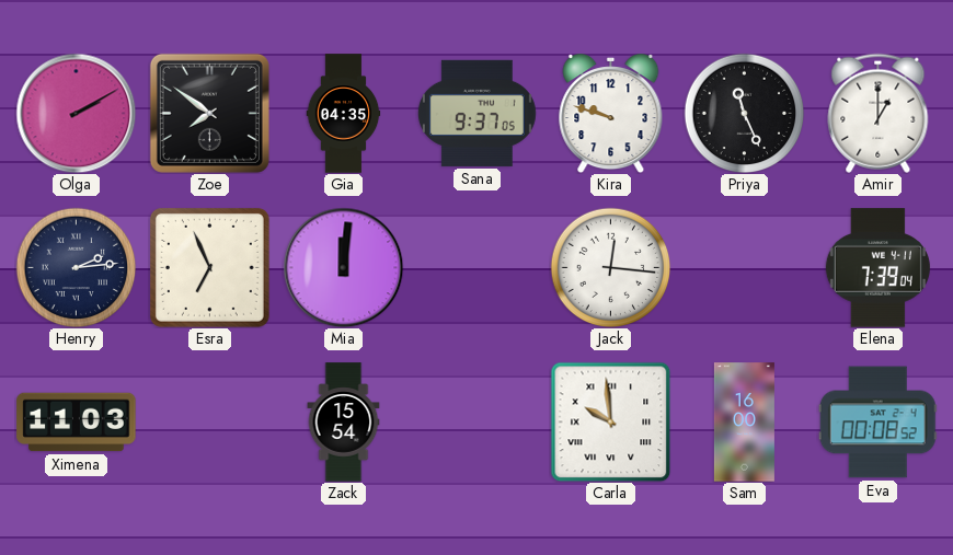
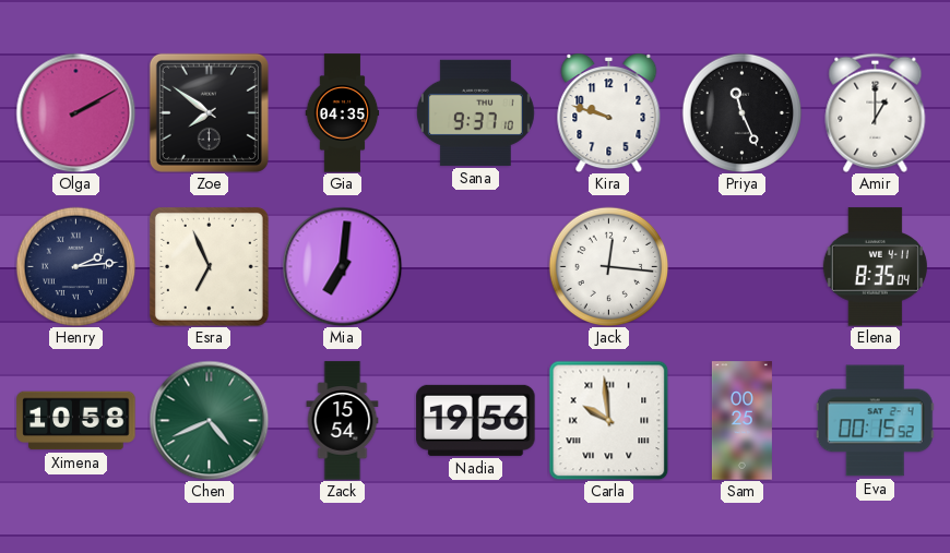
Sana: 9:37:05 -> 9:37:10
Mia: 12:01 -> 7:01
Elena: 7:39 -> 8:35
Ximena: 11:03 -> 10:58
Chen: none -> 4:41
Nadia: none -> 19:56
Sam: 16:00 -> 00:25
Eva: 00:08 -> 00:15
